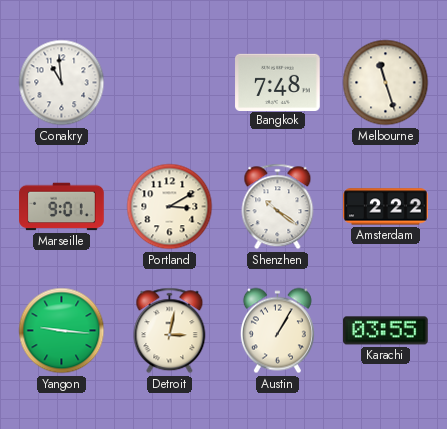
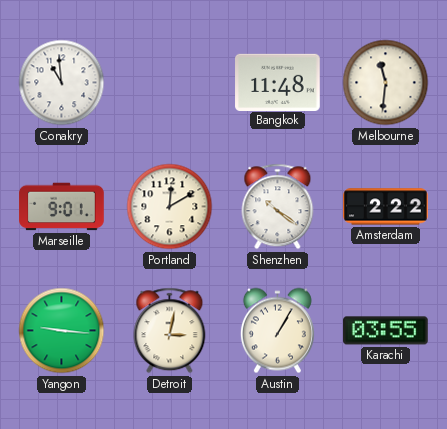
Bangkok: 7:48 -> 11:48
Melbourne: 11:27 -> 11:31
Portland: 3:10 -> 12:10
